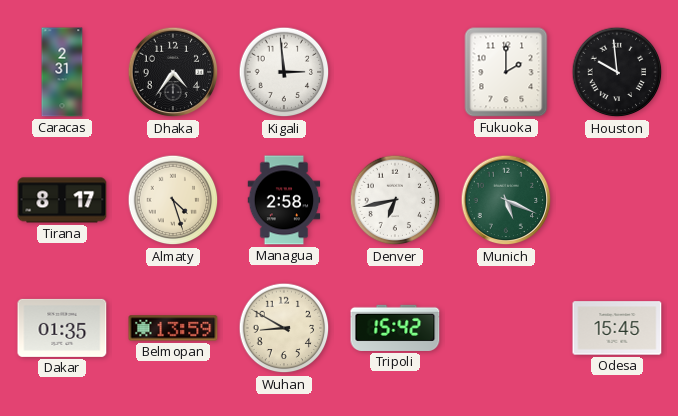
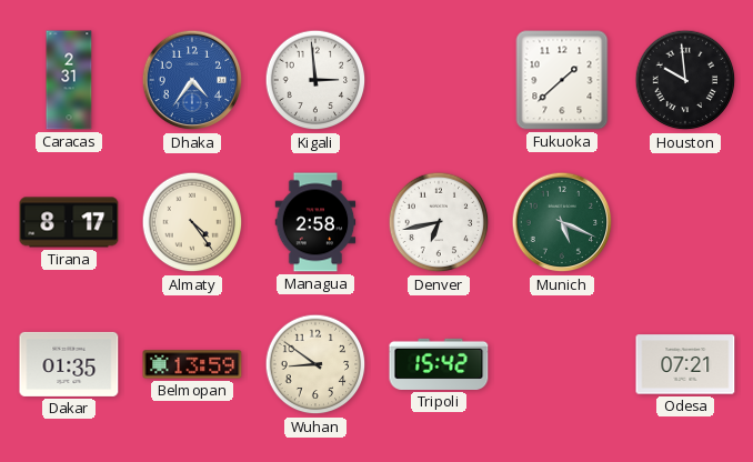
Dhaka dial: black -> blue
Fukuoka: 2:00 -> 1:38
Almaty: 4:27 -> 4:24
Wuhan: 8:50 -> 8:51
Odesa: 15:45 -> 07:21
